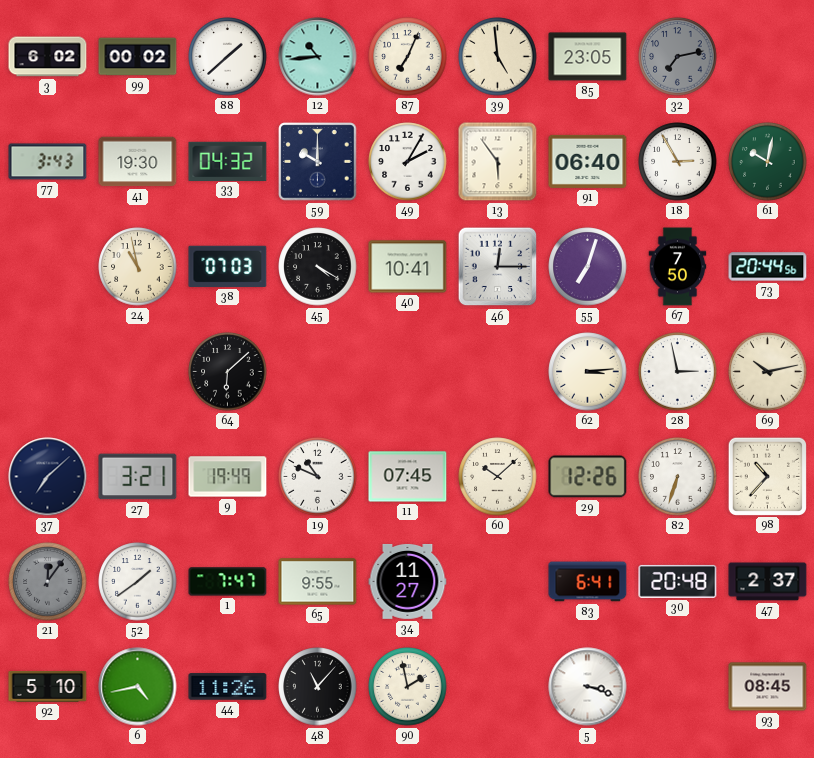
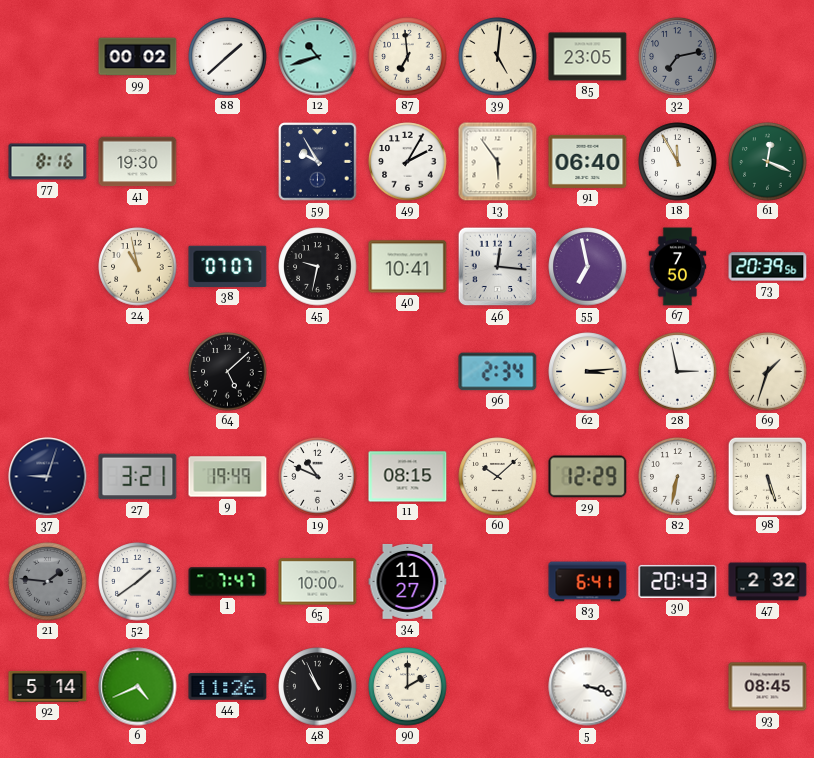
3: 6:02 -> none
12: 10:44 -> 10:42
87: 7:04 -> 6:59
39: 4:59 -> 5:01
77: 3:43 -> 8:16
33: 04:32 -> none
59: 10:00 -> 9:55
18: 2:55 -> 11:55
61: 10:02 -> 12:19
38: 07:03 -> 07:07
45: 4:20 -> 9:32
46: 12:15 -> 12:16
55: 7:03 -> 6:58
73: 20:44 -> 20:39
64: 6:08 -> 5:08
96: none -> 2:34
69: 10:13 -> 1:33
37: 7:08 -> 9:03
11: 07:45 -> 08:15
29: 12:26 -> 12:29
82: 6:33 -> 6:32
98: 10:37 -> 5:27
21: 12:06 -> 1:46
65: 9:55 -> 10:00
30: 20:48 -> 20:43
47: 2:37 -> 2:32
92: 5:10 -> 5:14
6: 4:43 -> 4:41
48: 11:07 -> 10:56
90: 1:58 -> 2:00
